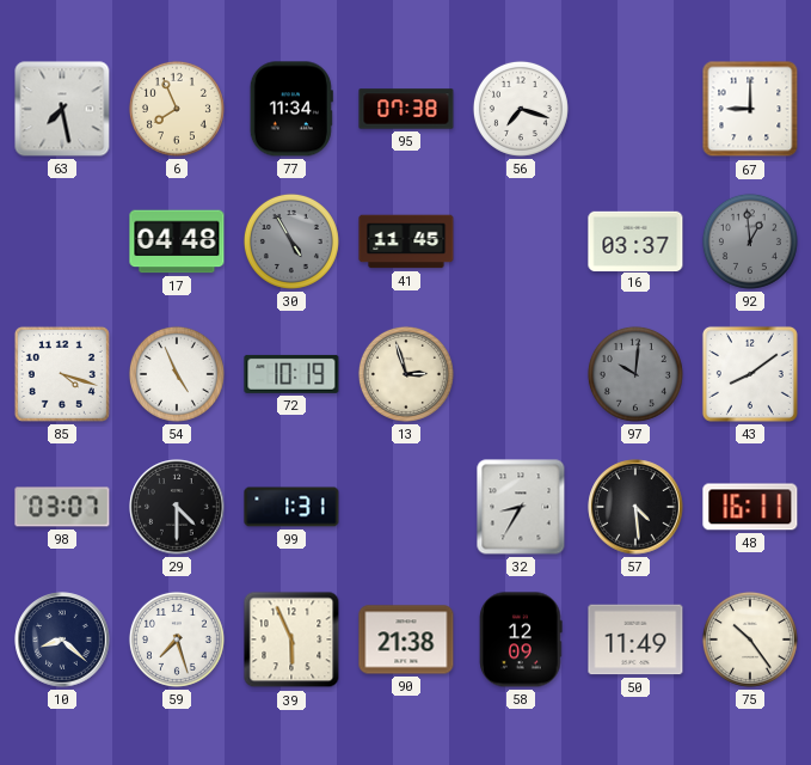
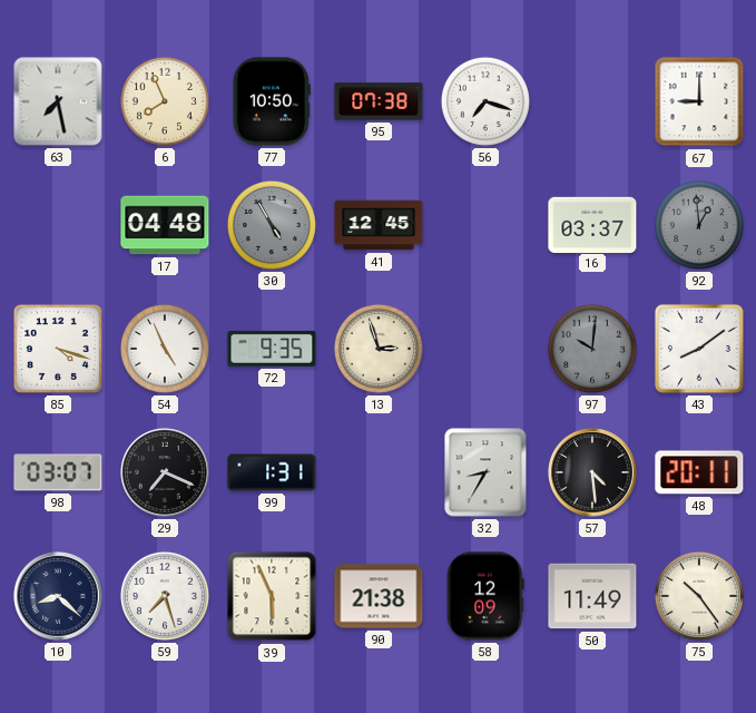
77: 11:34 -> 10:50
41: 11:45 -> 12:45
72: 10:19 -> 9:35
29: 4:30 -> 7:19
48: 16:11 -> 20:11
